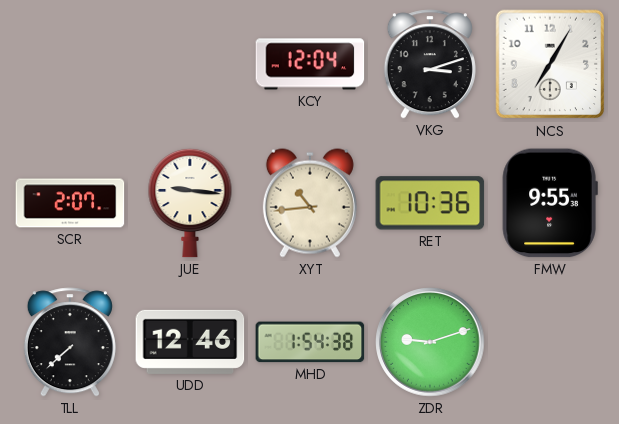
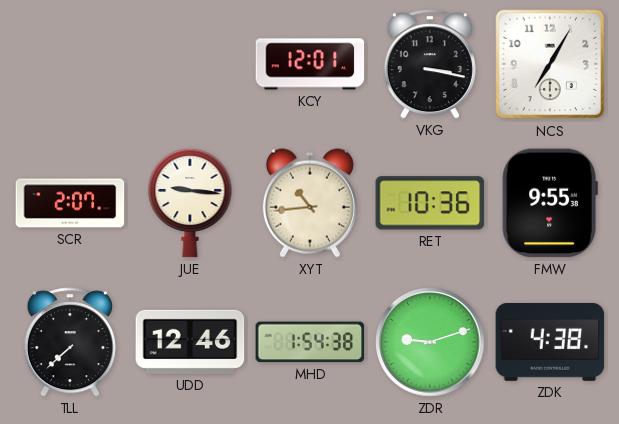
KCY: 12:04 -> 12:01
VKG: 3:12 -> 3:17
ZDK: none -> 4:38
